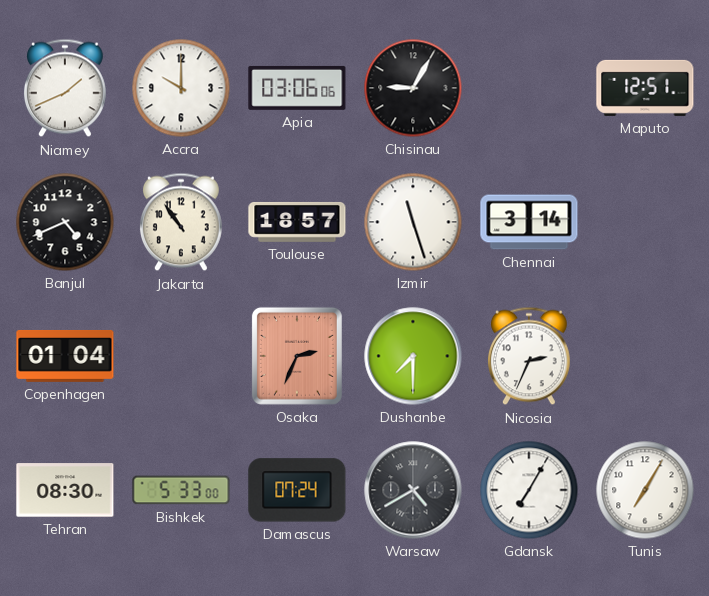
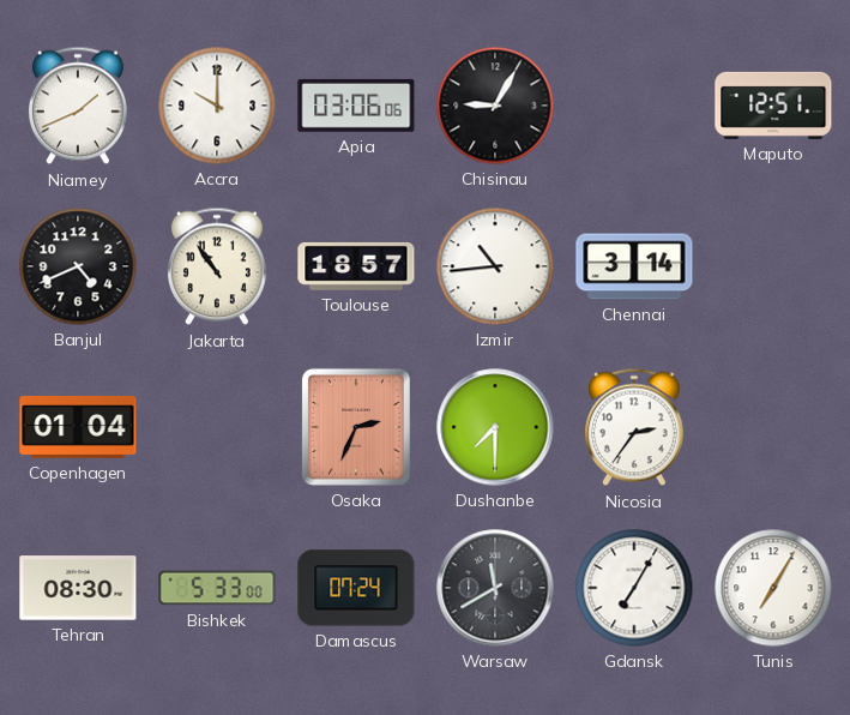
Izmir: 11:27 -> 10:44
Nicosia: 2:34 -> 2:36
Warsaw: 4:40 -> 11:40
